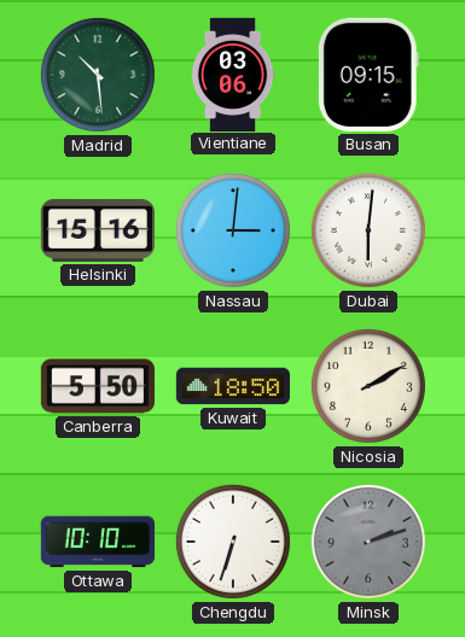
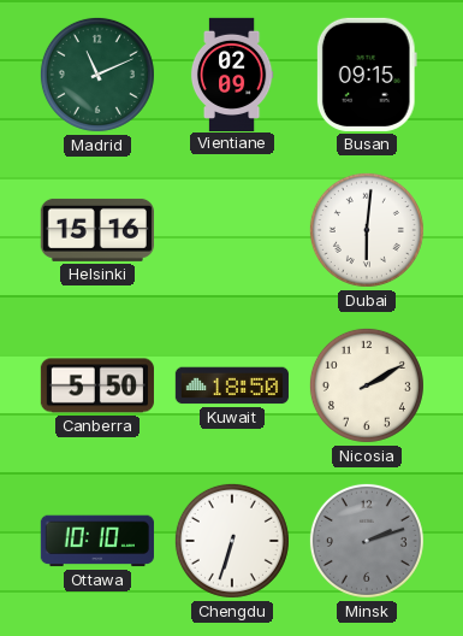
Madrid: 10:29 -> 11:11
Vientiane: 03:06 -> 02:09
Nassau: 3:01 -> none
